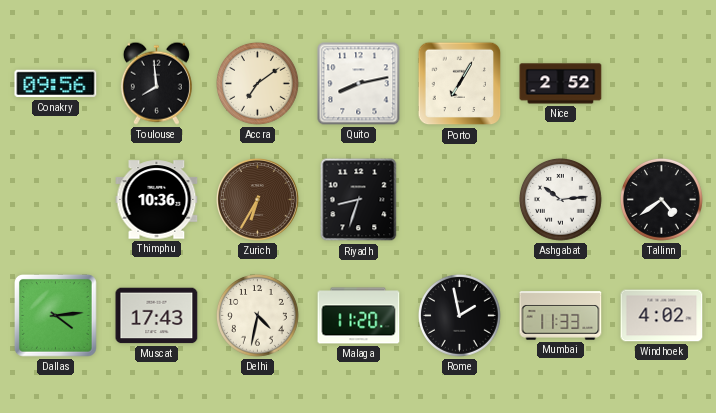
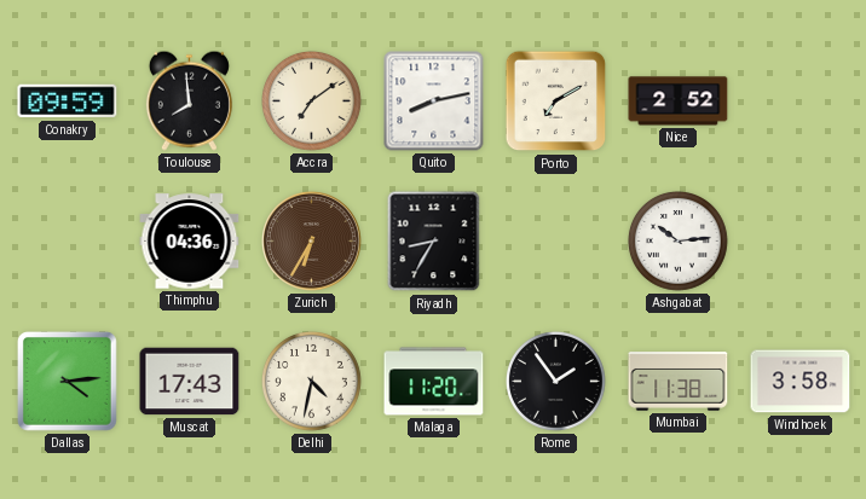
Conakry: 09:56 -> 09:59
Porto: 7:05 -> 7:10
Thimphu: 10:36 -> 04:36
Riyadh: 8:33 -> 8:35
Tallinn: 4:39 -> none
Rome: 1:58 -> 1:54
Mumbai: 11:33 -> 11:38
Windhoek: 4:02 -> 3:58
